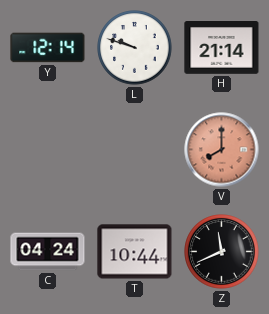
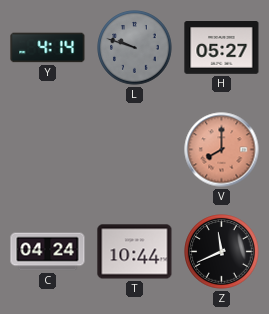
Y: 12:14 -> 4:14
L dial: white -> grey
H: 21:14 -> 05:27
